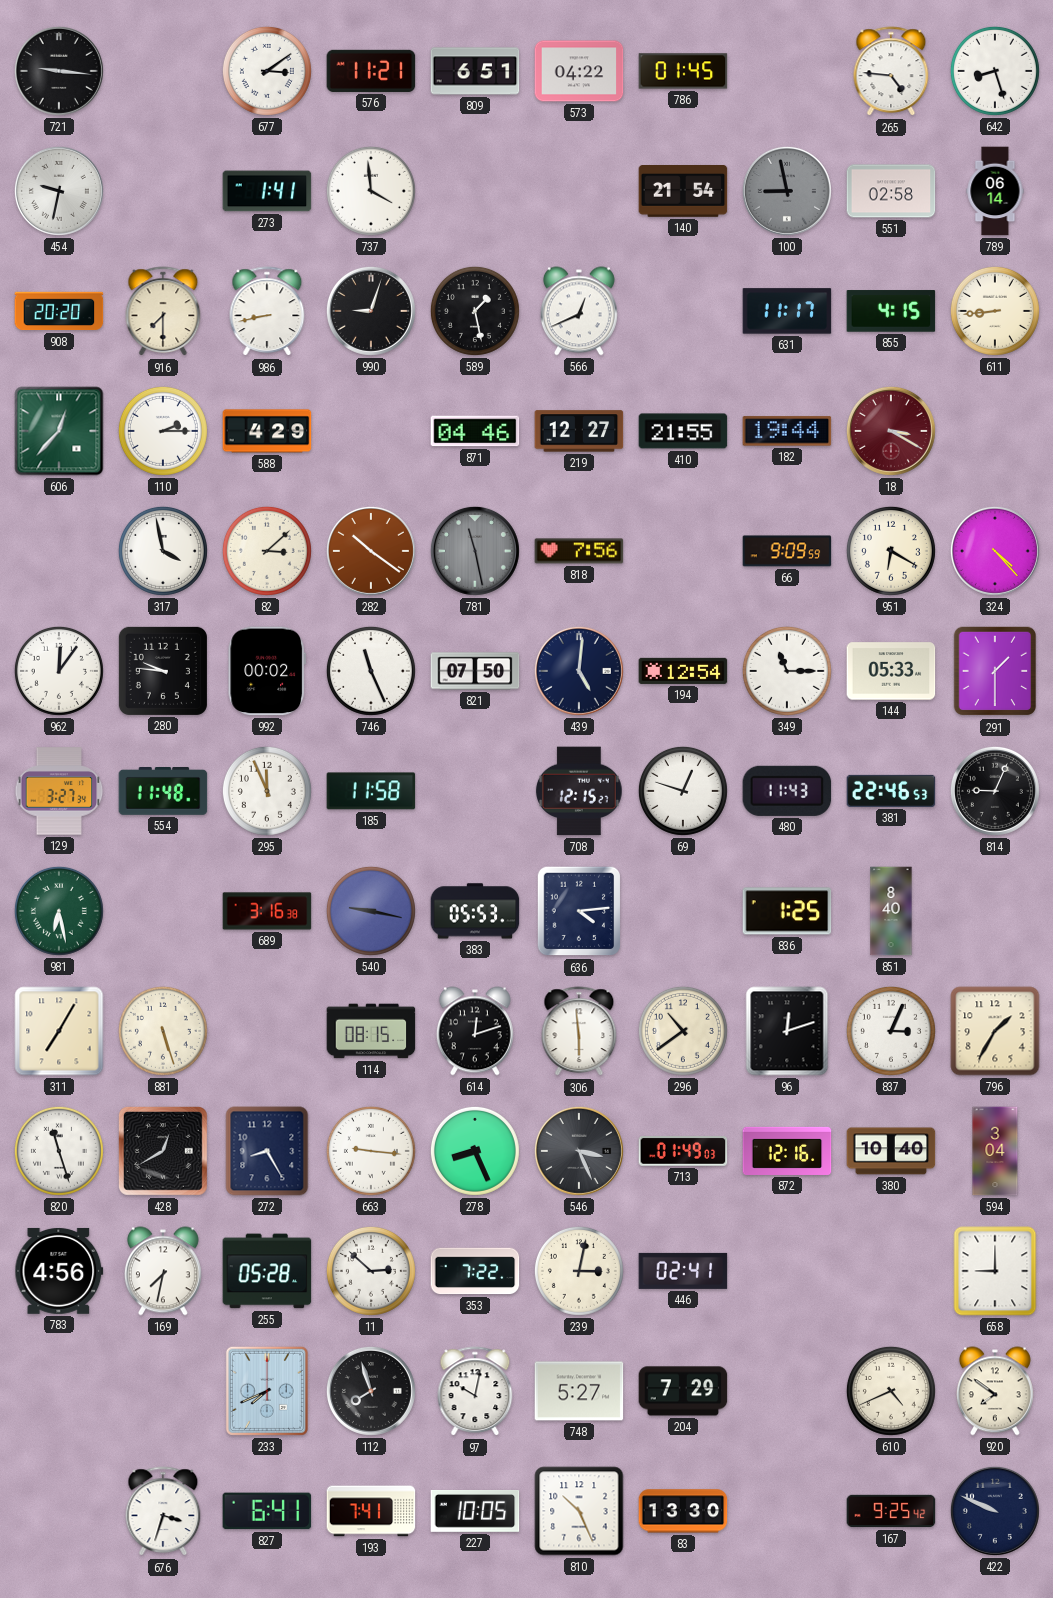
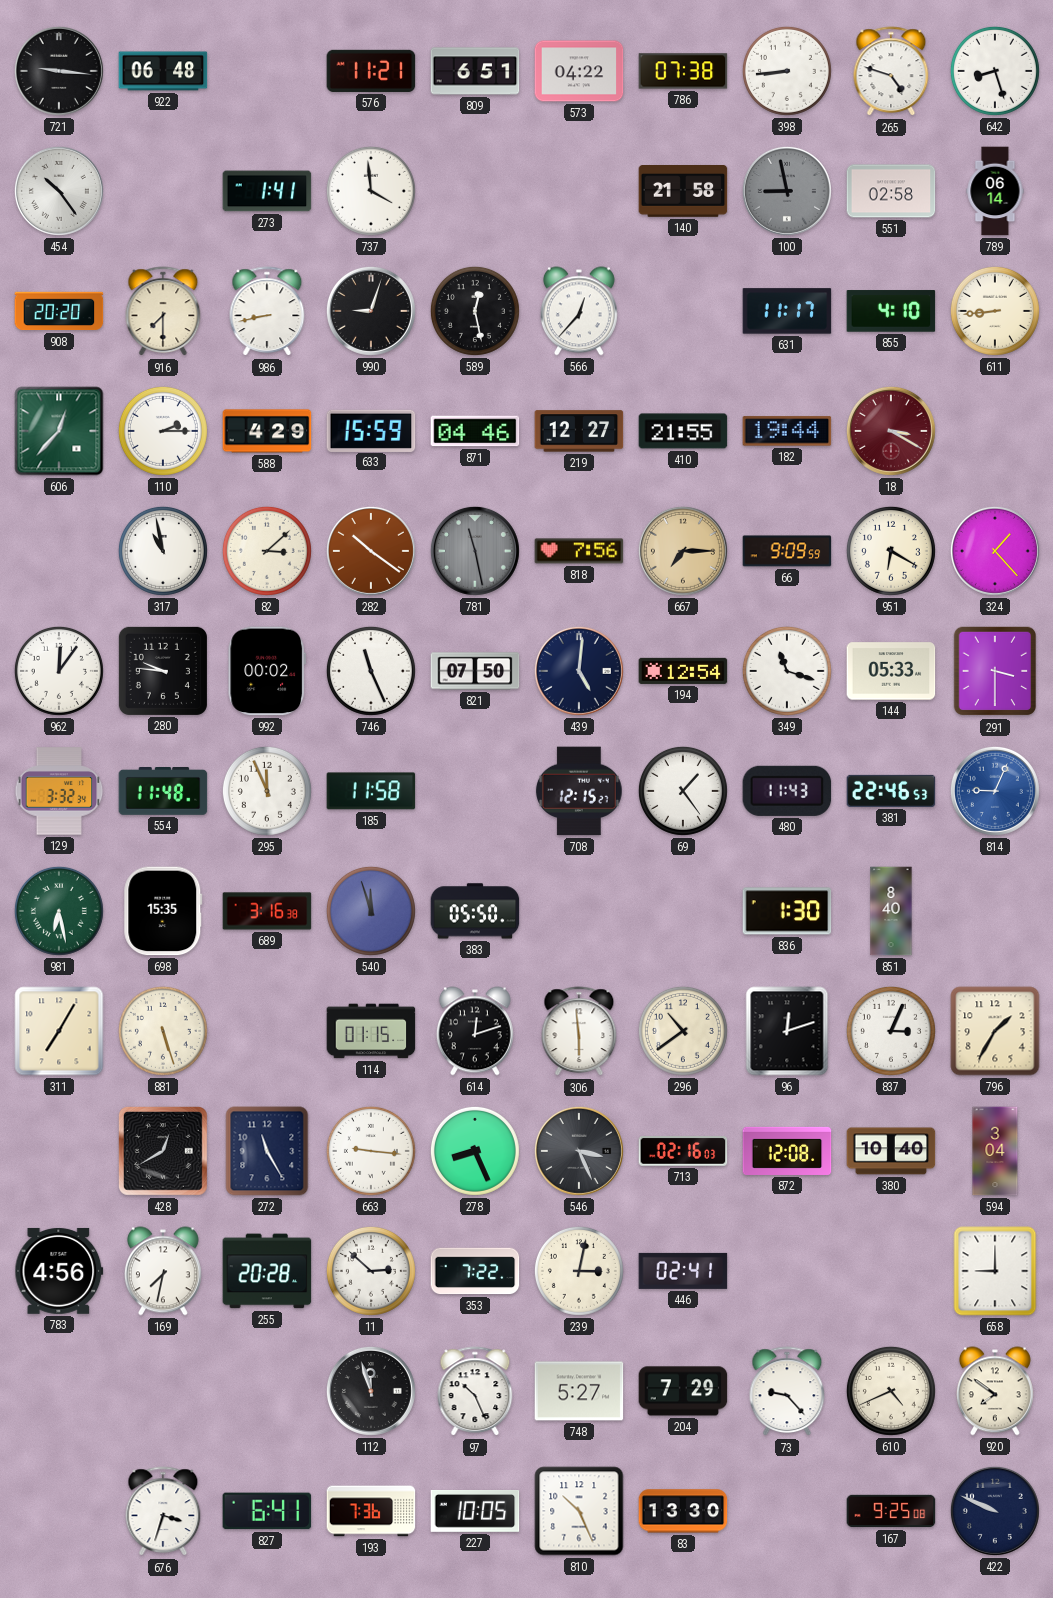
922: none -> 06:48
677: 3:09 -> none
786: 01:45 -> 07:38
398: none -> 8:44
265: 4:46 -> 4:48
454: 9:32 -> 10:24
140: 21:54 -> 21:58
589: 1:28 -> 12:28
566: 12:41 -> 12:37
855: 4:15 -> 4:10
633: none -> 15:59
317: 3:58 -> 10:58
667: none -> 7:15
324: 4:23 -> 1:23
349: 11:15 -> 11:18
291: 1:30 -> 3:30
129: 3:27 -> 3:32
69: 12:48 -> 1:24
814 dial: black -> blue
698: none -> 15:35
540: 9:17 -> 11:57
383: 05:53 -> 05:50
636: 4:14 -> none
836: 1:25 -> 1:30
114: 08:15 -> 01:15
820: 11:27 -> none
272: 8:25 -> 11:25
713: 01:49 -> 02:16
872: 12:16 -> 12:08
255: 05:28 -> 20:28
233: 7:41 -> none
112: 7:57 -> 11:57
97: 10:02 -> 10:26
73: none -> 9:23
193: 7:41 -> 7:36
167: 9:25:42 -> 9:25:08
